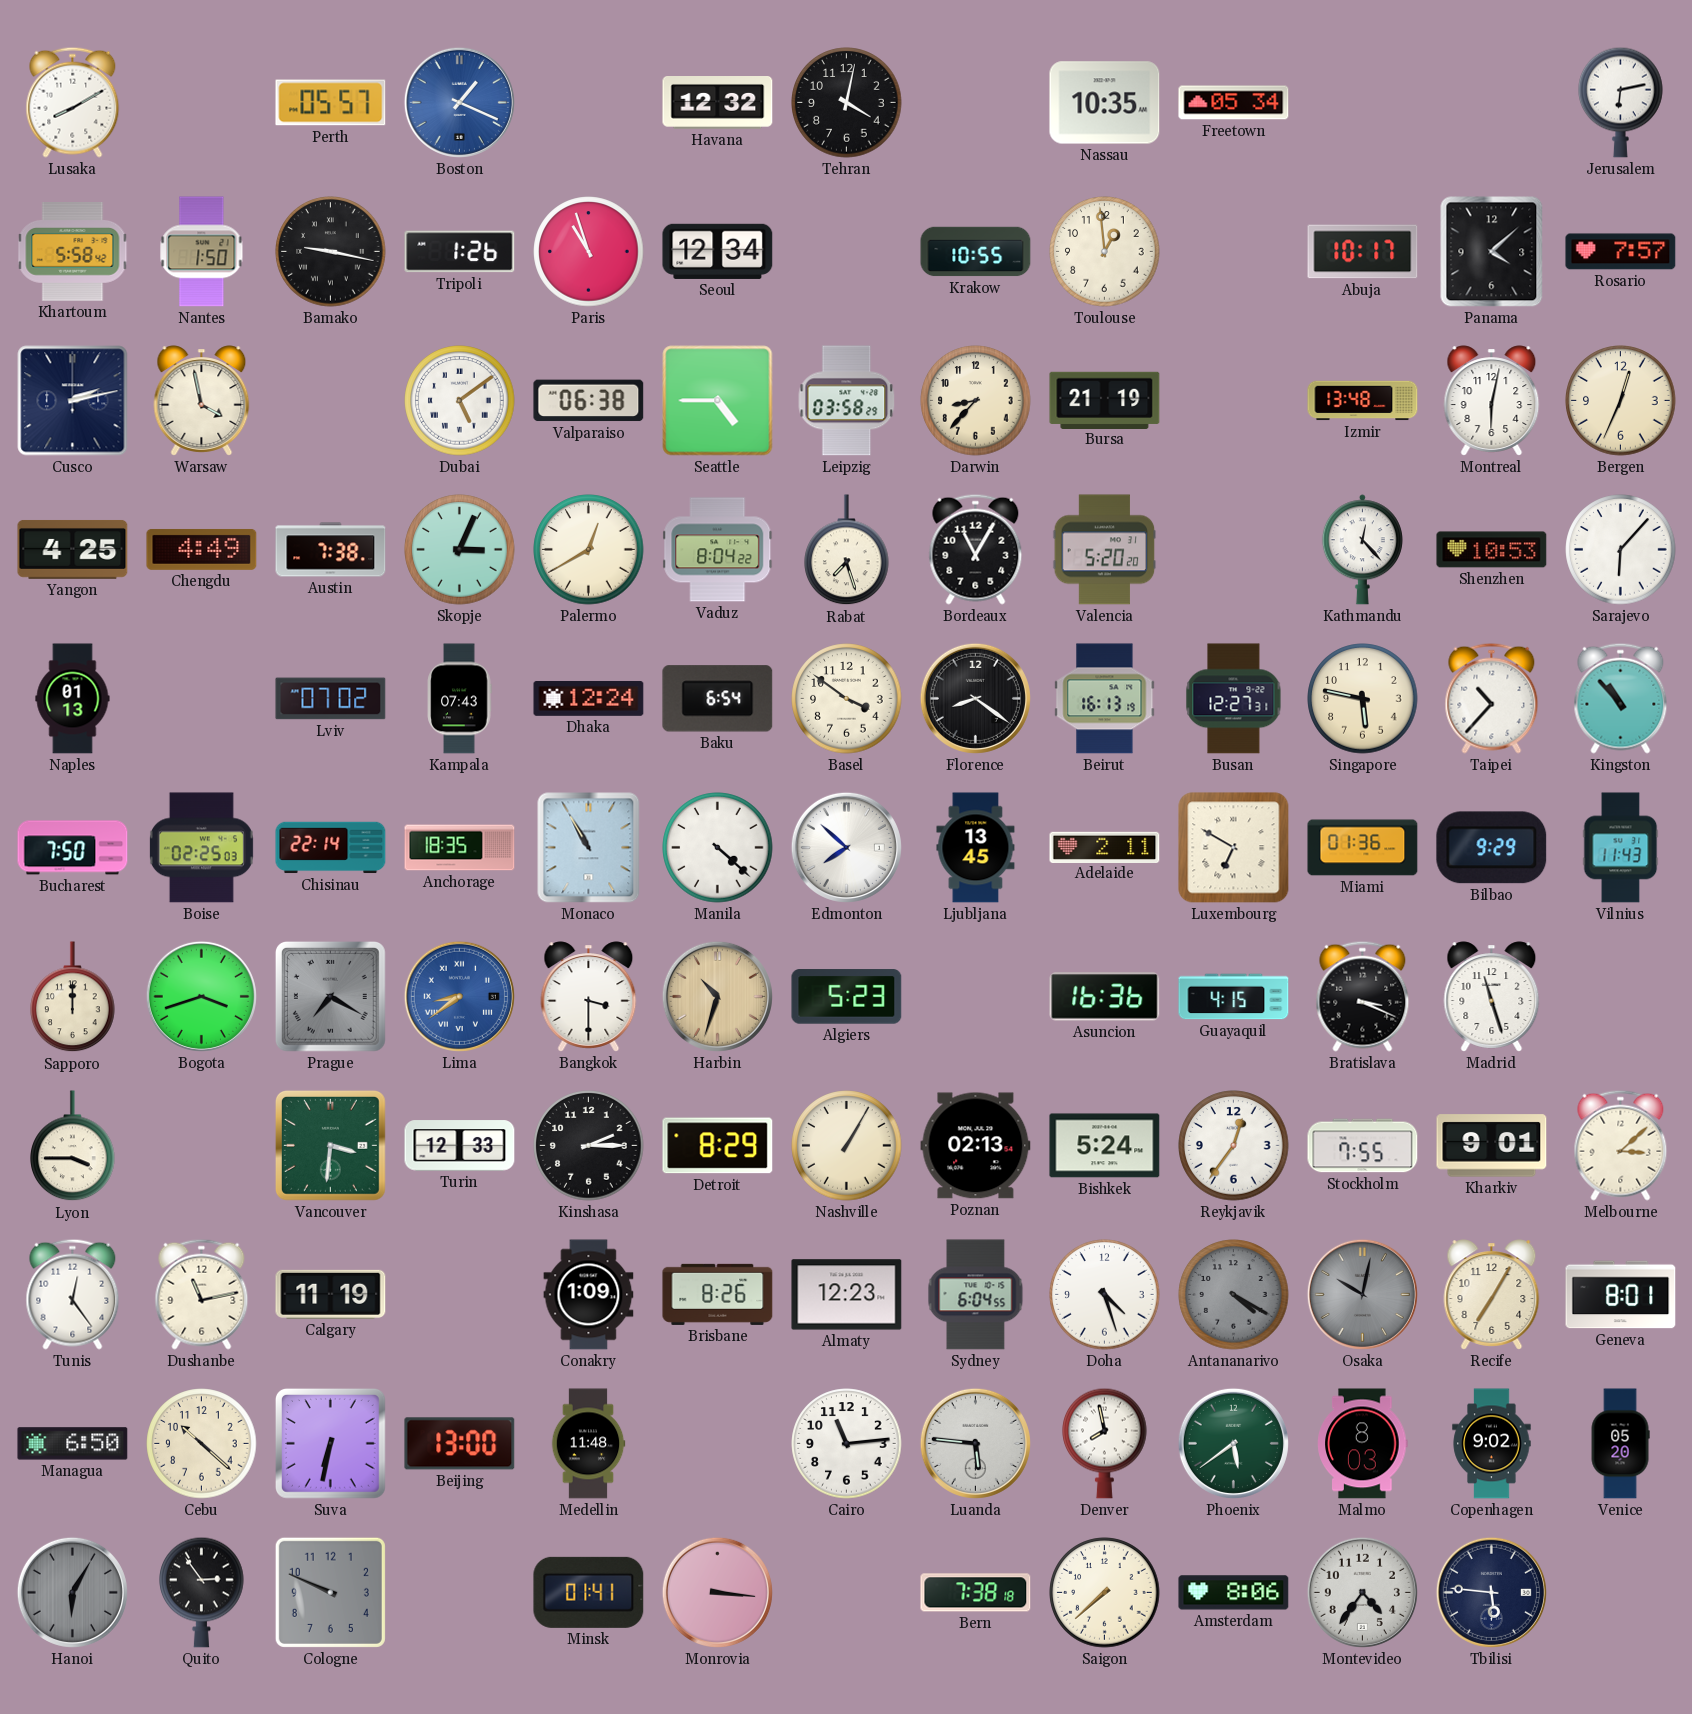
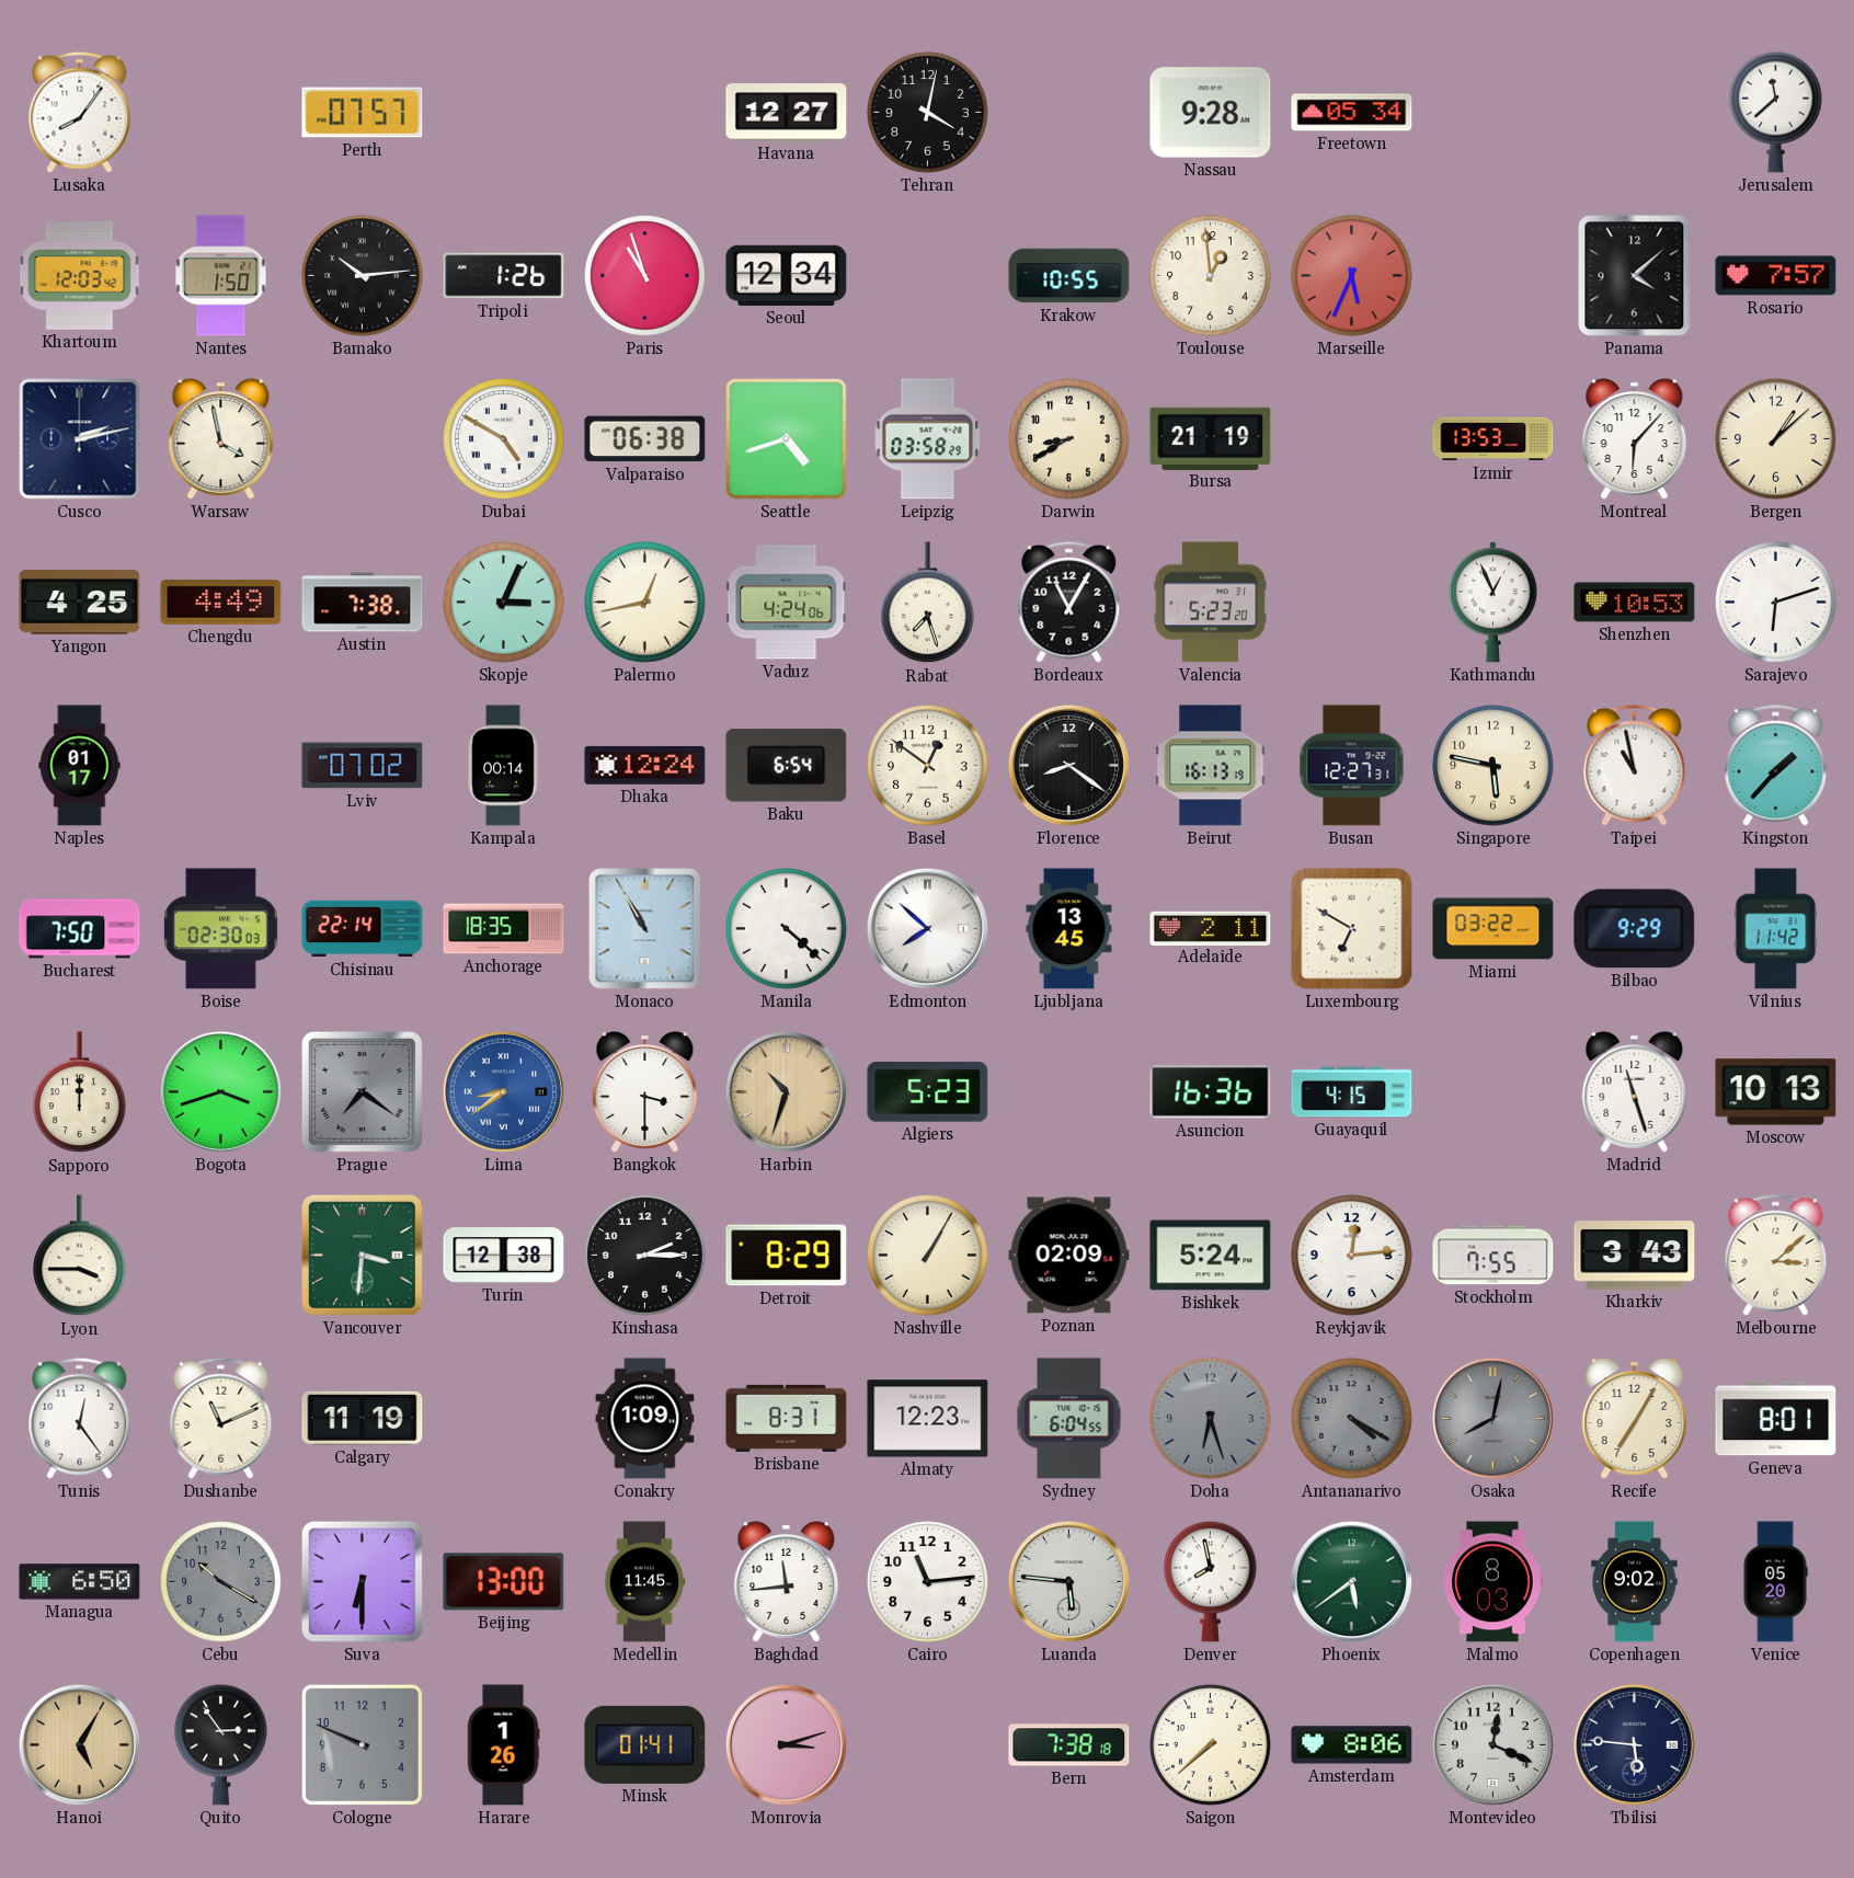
Lusaka: 8:10 -> 8:06
Perth: 05:57 -> 07:57
Boston: 1:19 -> none
Havana: 12:32 -> 12:27
Nassau: 10:35 -> 9:28
Jerusalem: 6:13 -> 11:38
Khartoum: 5:58 -> 12:03
Bamako: 9:17 -> 10:14
Marseille: none -> 5:34
Abuja: 10:17 -> none
Dubai: 5:09 -> 4:50
Seattle: 4:45 -> 4:42
Darwin: 8:37 -> 8:40
Izmir: 13:48 -> 13:53
Montreal: 6:02 -> 6:07
Bergen: 12:34 -> 1:08
Palermo: 12:40 -> 12:43
Vaduz: 8:04 -> 4:24
Valencia: 5:20 -> 5:23
Kathmandu: 12:23 -> 12:56
Sarajevo: 6:07 -> 6:12
Naples: 01:13 -> 01:17
Kampala: 07:43 -> 00:14
Basel: 3:51 -> 12:51
Taipei: 10:37 -> 10:58
Kingston: 10:53 -> 1:37
Boise: 02:25 -> 02:30
Miami: 01:36 -> 03:22
Vilnius: 11:43 -> 11:42
Prague: 7:20 -> 7:21
Bratislava: 3:19 -> none
Moscow: none -> 10:13
Turin: 12:33 -> 12:38
Poznan: 02:13 -> 02:09
Reykjavik: 12:36 -> 12:14
Kharkiv: 9:01 -> 3:43
Dushanbe: 11:13 -> 11:11
Brisbane: 8:26 -> 8:31
Doha: 4:27 -> 6:27
Doha dial: white -> grey
Osaka: 10:02 -> 8:02
Cebu: 10:22 -> 10:20
Cebu dial: cream -> grey
Suva: 6:32 -> 6:30
Medellin: 11:48 -> 11:45
Baghdad: none -> 11:44
Hanoi: 6:05 -> 5:05
Hanoi dial: grey -> champagne
Harare: none -> 1:26
Monrovia: 3:16 -> 3:12
Montevideo: 4:36 -> 12:19
